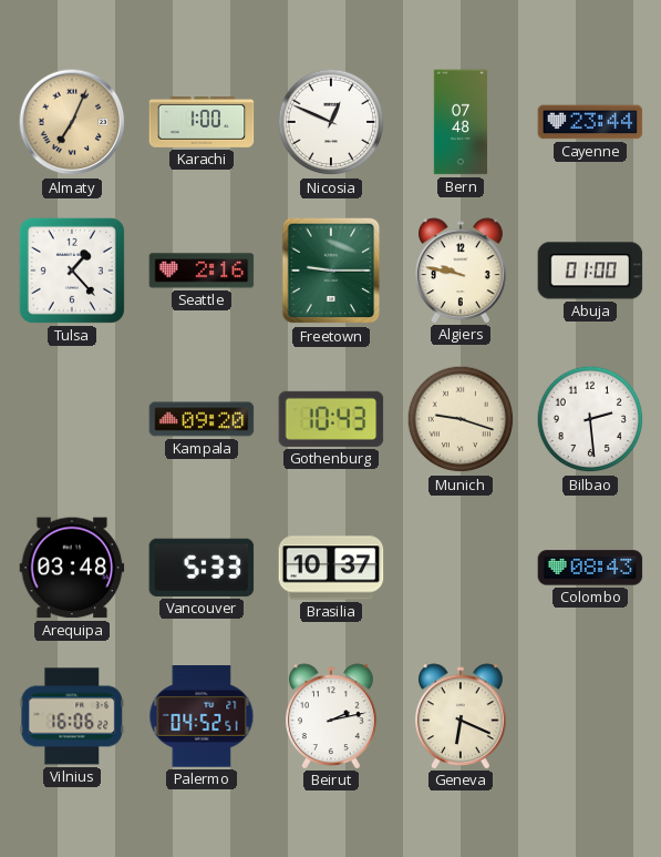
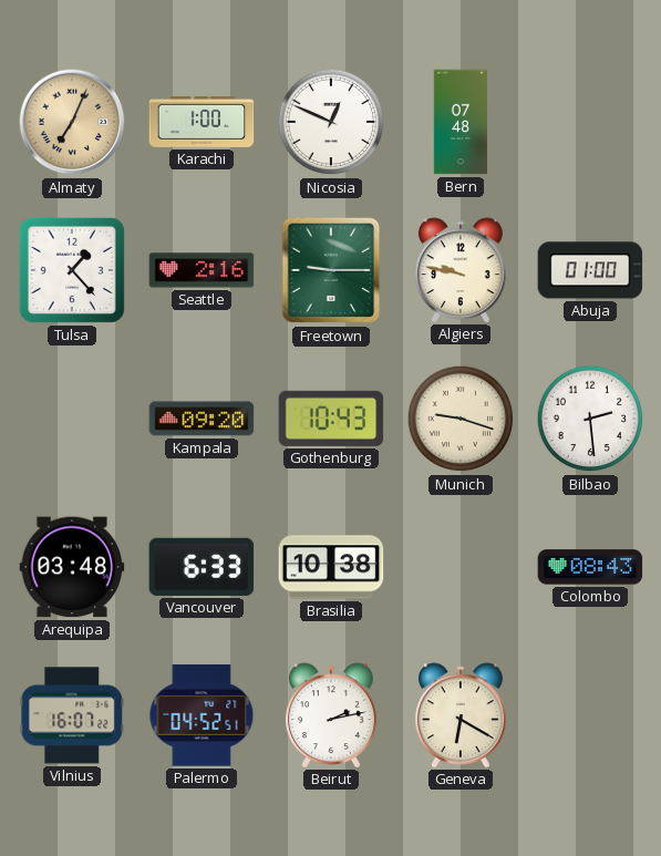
Cayenne: 23:44 -> none
Vancouver: 5:33 -> 6:33
Brasilia: 10:37 -> 10:38
Vilnius: 16:06 -> 16:07
Geneva: 6:19 -> 6:20
